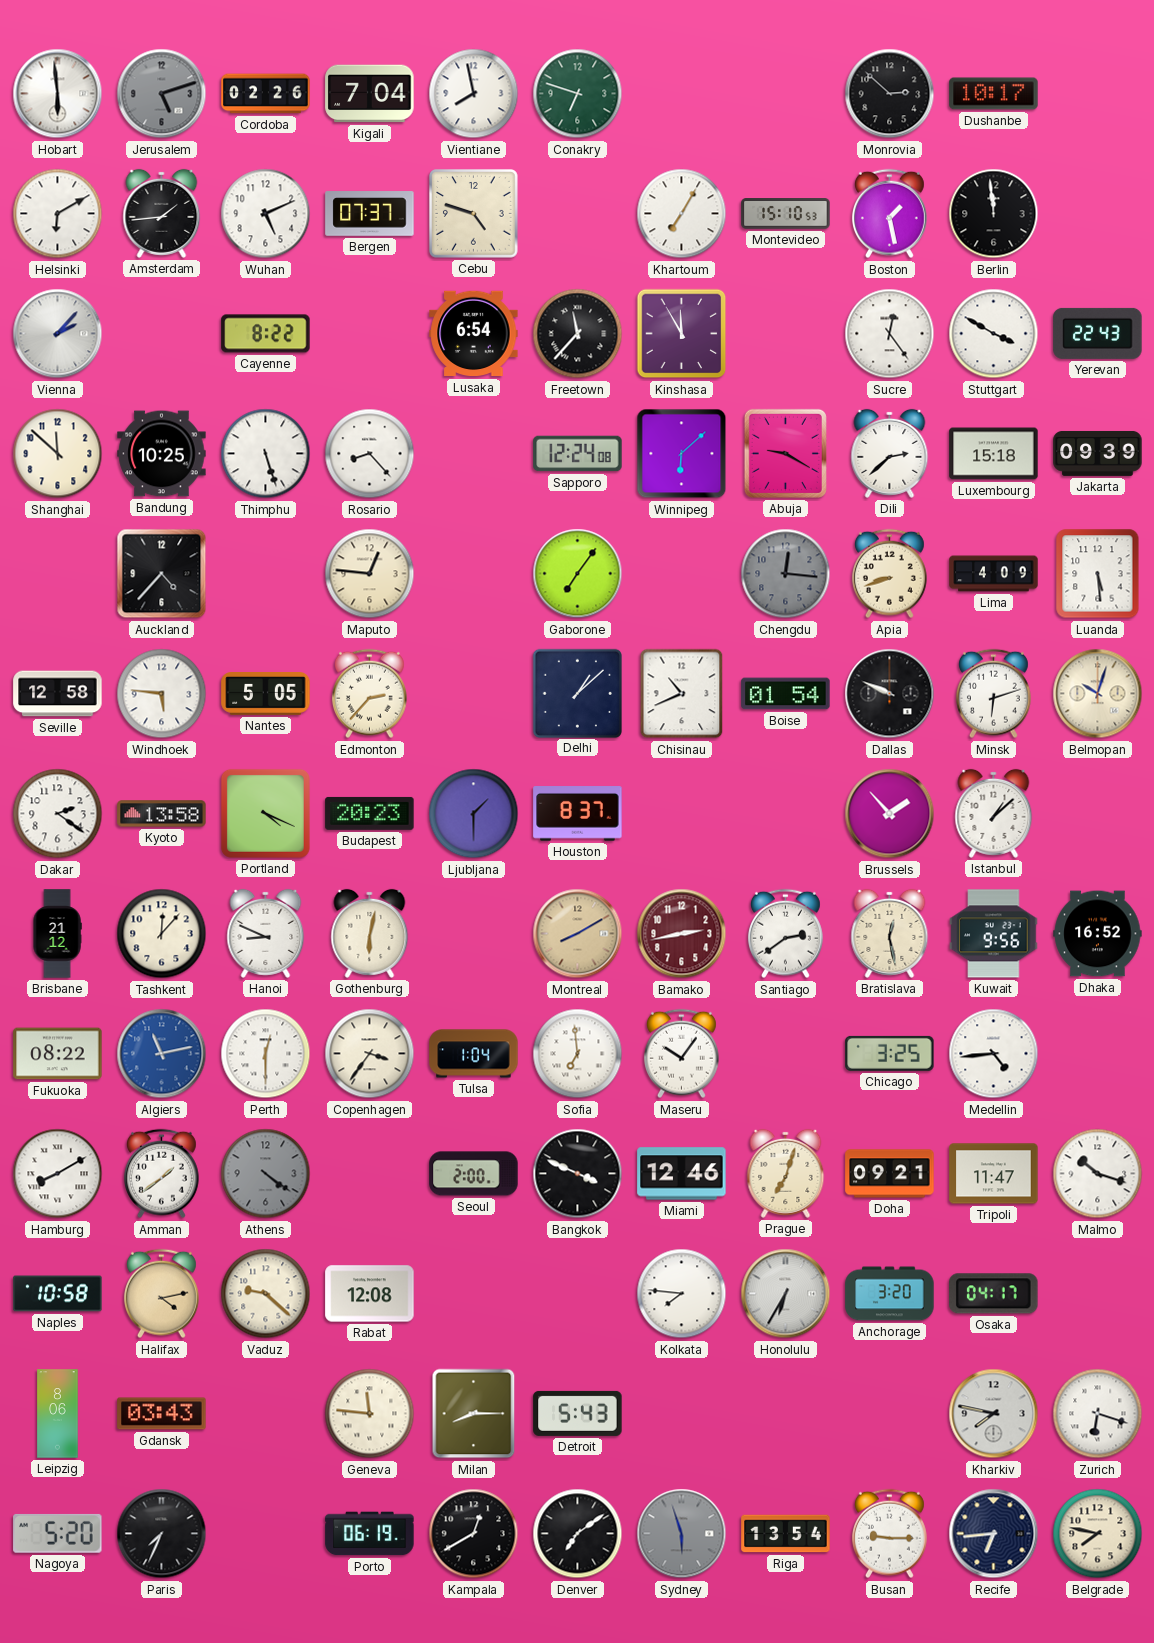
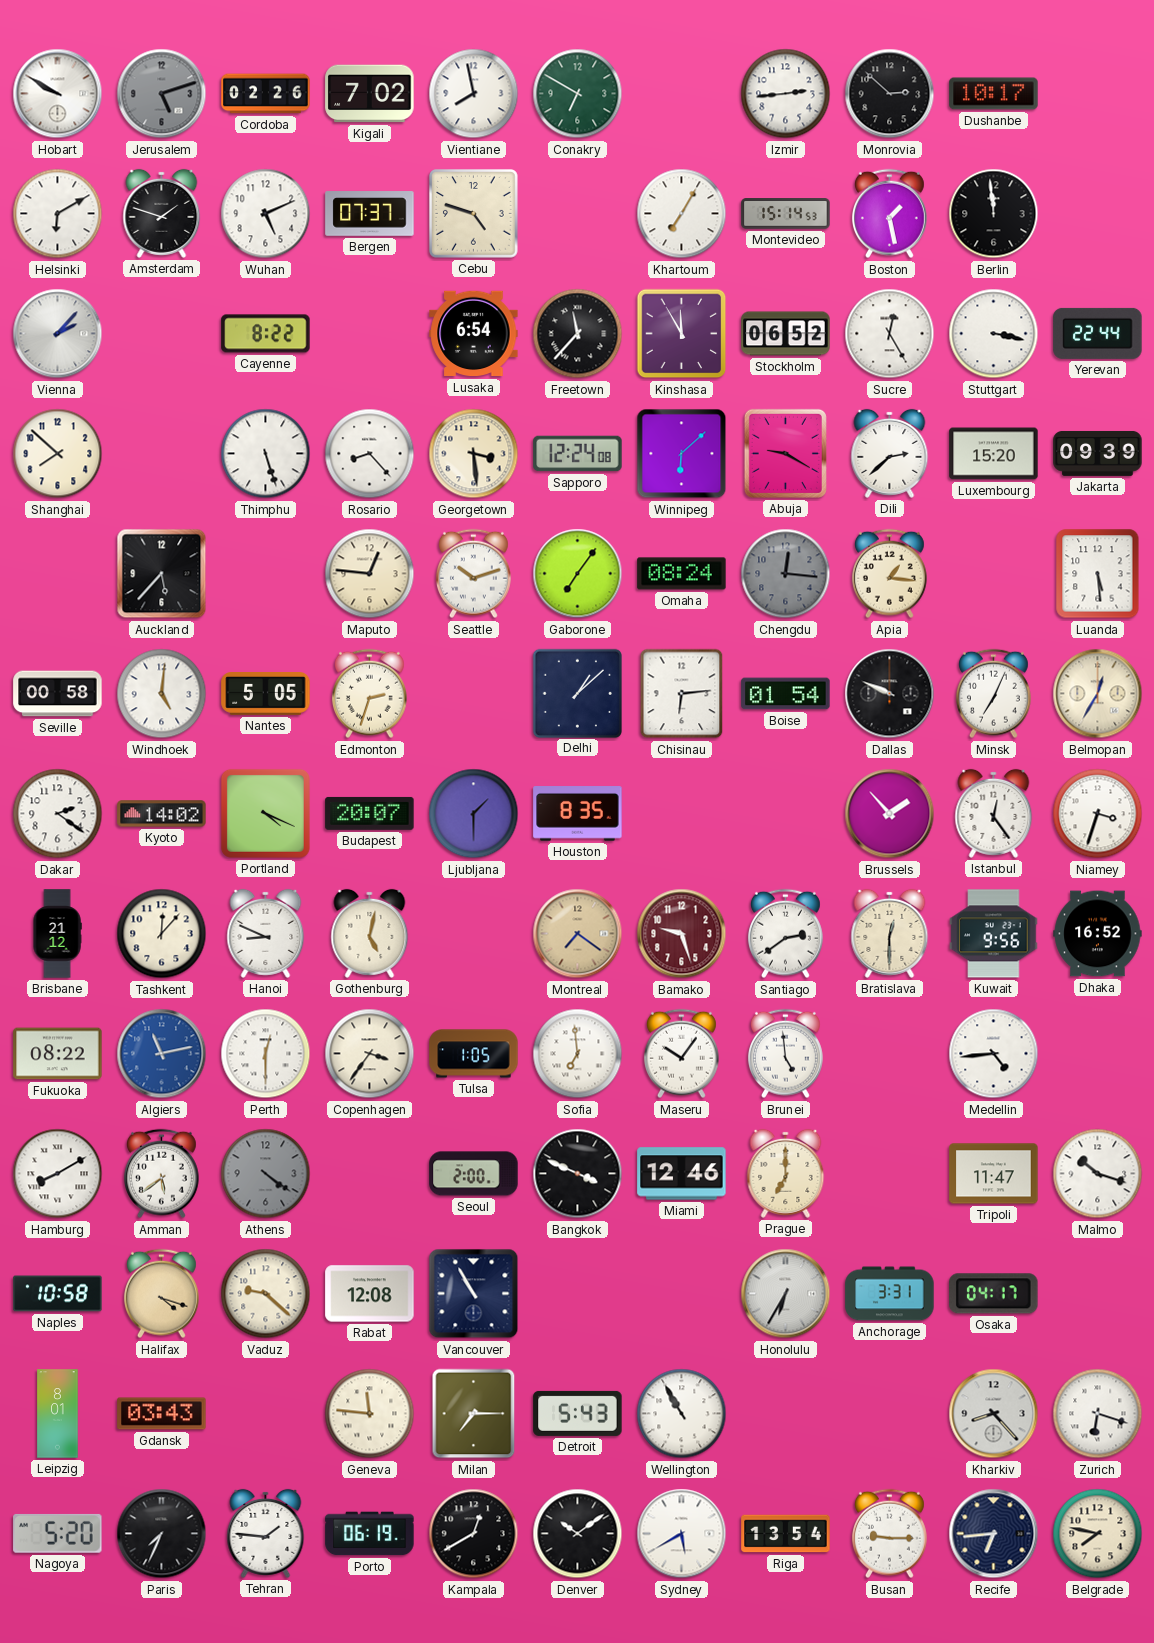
Hobart: 5:59 -> 9:50
Kigali: 7:04 -> 7:02
Conakry: 6:48 -> 6:50
Izmir: none -> 2:44
Amsterdam: 1:44 -> 1:48
Montevideo: 15:10 -> 15:14
Stockholm: none -> 06:52
Sucre: 12:24 -> 12:25
Stuttgart: 3:50 -> 3:17
Yerevan: 22:43 -> 22:44
Shanghai: 11:52 -> 7:52
Bandung: 10:25 -> none
Georgetown: none -> 3:29
Luxembourg: 15:18 -> 15:20
Auckland: 4:37 -> 5:37
Seattle: none -> 10:12
Omaha: none -> 08:24
Apia: 8:42 -> 1:16
Lima: 4:09 -> none
Seville: 12:58 -> 00:58
Windhoek: 5:46 -> 5:01
Edmonton: 2:37 -> 2:33
Chisinau: 10:41 -> 6:14
Minsk: 6:12 -> 7:04
Belmopan: 10:03 -> 12:35
Kyoto: 13:58 -> 14:02
Budapest: 20:23 -> 20:07
Houston: 8:37 -> 8:35
Istanbul: 1:08 -> 12:24
Niamey: none -> 3:33
Gothenburg: 6:02 -> 5:02
Montreal: 8:10 -> 7:21
Bamako: 2:43 -> 9:27
Bratislava: 12:28 -> 12:30
Tulsa: 1:04 -> 1:05
Brunei: none -> 4:59
Chicago: 3:25 -> none
Amman: 1:39 -> 5:39
Prague: 7:03 -> 7:00
Doha: 09:21 -> none
Halifax: 4:13 -> 4:18
Vancouver: none -> 10:55
Kolkata: 7:46 -> none
Anchorage: 3:20 -> 3:31
Leipzig: 8:06 -> 8:01
Milan: 8:15 -> 7:15
Wellington: none -> 10:55
Kharkiv: 7:47 -> 8:23
Tehran: none -> 1:46
Denver: 7:09 -> 10:09
Sydney: 5:57 -> 5:40
Sydney dial: grey -> white
